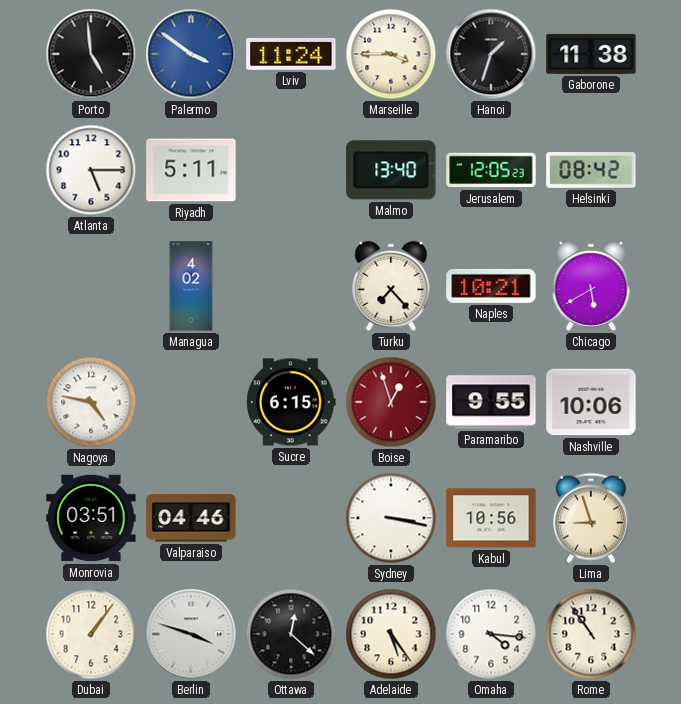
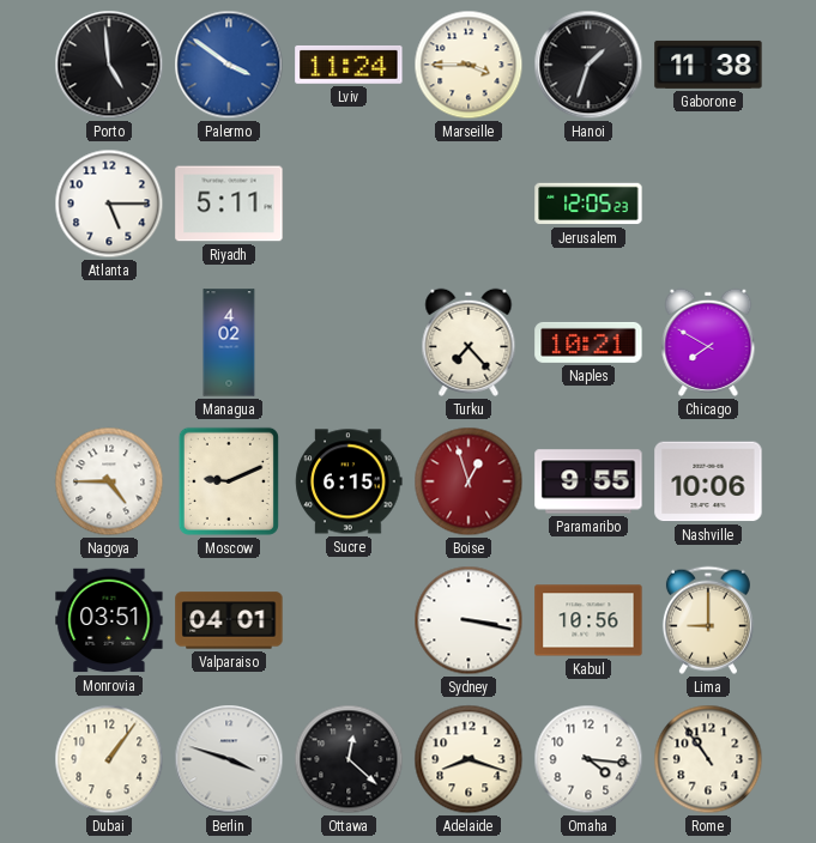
Malmo: 13:40 -> none
Helsinki: 08:42 -> none
Chicago: 5:40 -> 7:50
Nagoya: 4:47 -> 4:45
Moscow: none -> 9:11
Valparaiso: 04:46 -> 04:01
Lima: 8:57 -> 9:00
Adelaide: 5:24 -> 8:18
